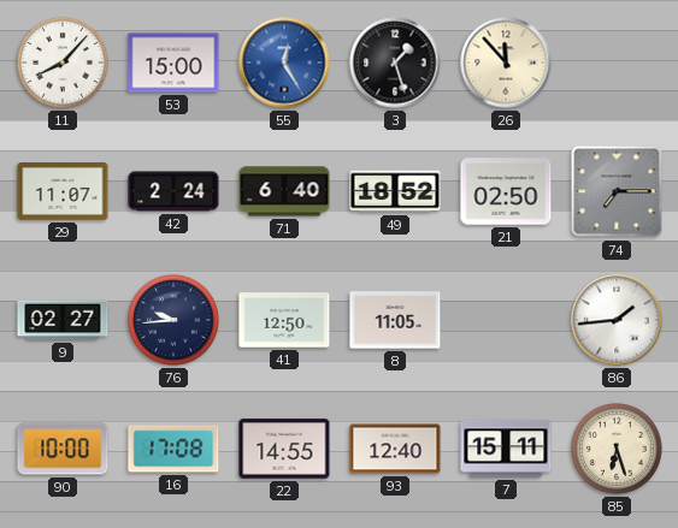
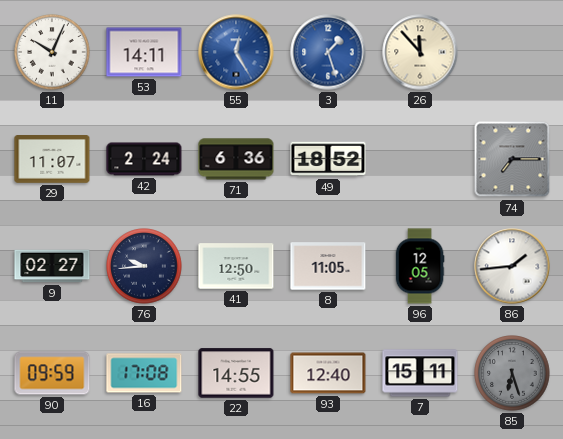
11: 8:07 -> 10:04
53: 15:00 -> 14:11
3 dial: black -> blue
71: 6:40 -> 6:36
21: 02:50 -> none
96: none -> 12:05
90: 10:00 -> 09:59
85 dial: cream -> grey
